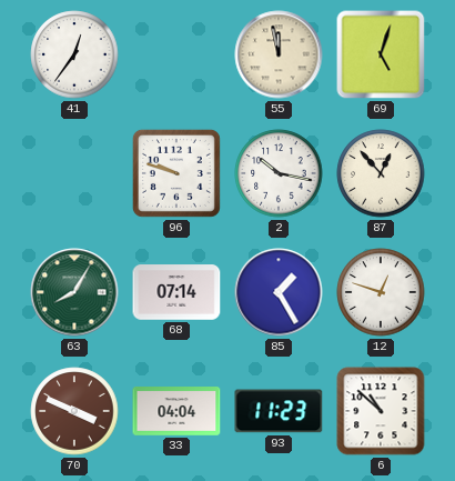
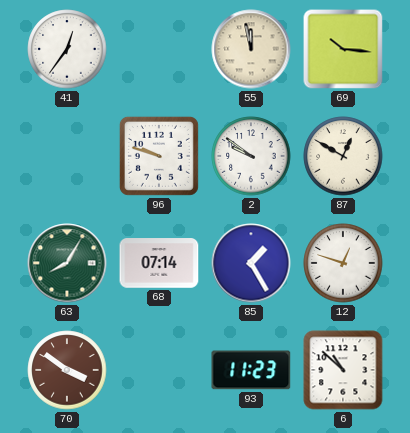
69: 5:03 -> 10:16
2: 10:17 -> 9:51
87: 12:53 -> 12:50
70: 3:49 -> 3:51
33: 04:04 -> none
